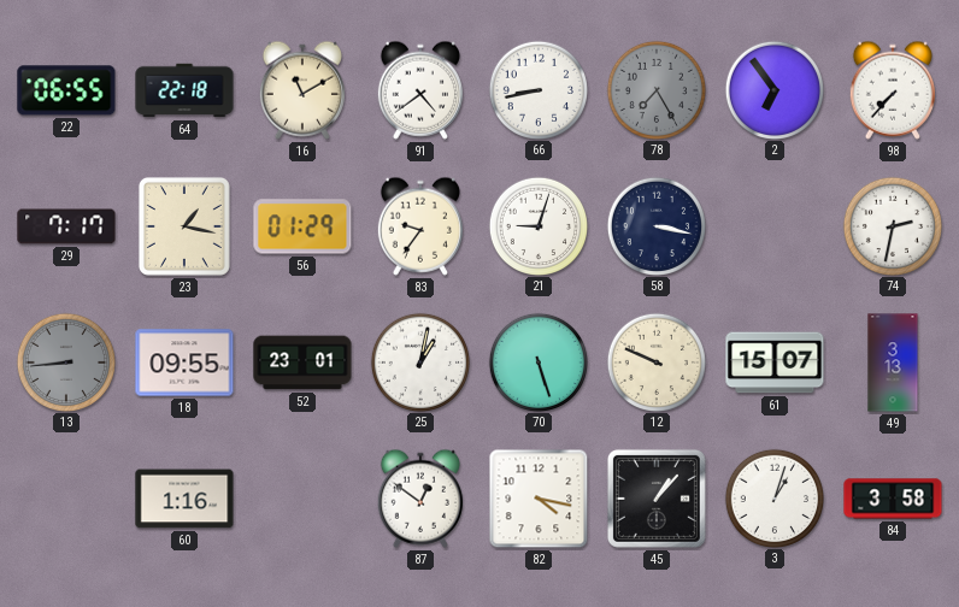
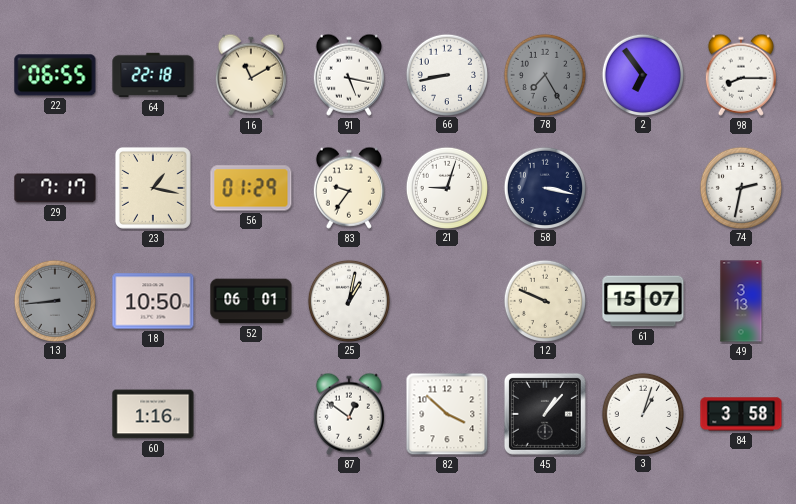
91: 4:39 -> 5:17
98: 7:37 -> 8:15
18: 09:55 -> 10:50
52: 23:01 -> 06:01
70: 5:27 -> none
82: 4:17 -> 3:52
